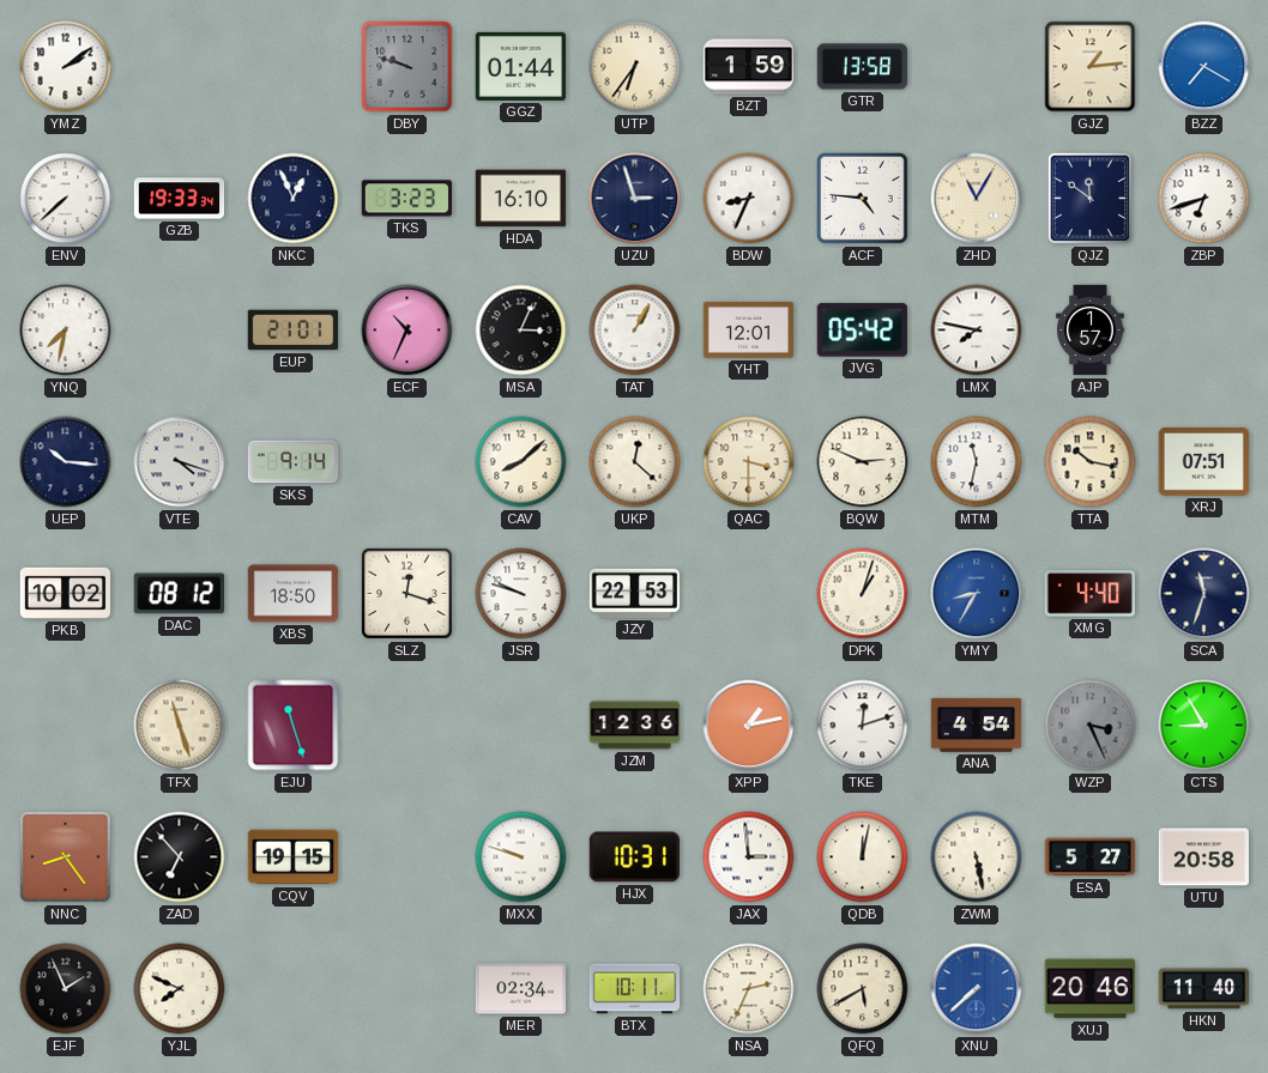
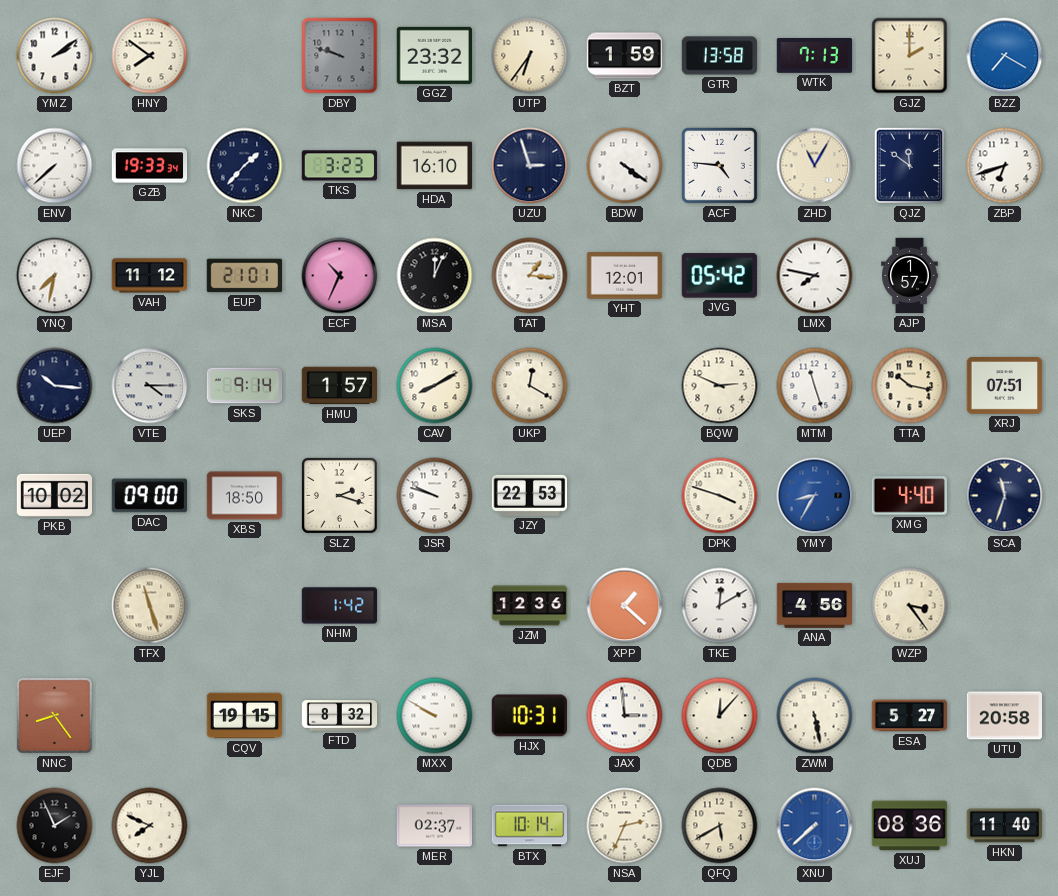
HNY: none -> 7:51
GGZ: 01:44 -> 23:32
WTK: none -> 7:13
GJZ: 1:14 -> 2:00
NKC: 12:56 -> 1:37
BDW: 8:34 -> 4:21
VAH: none -> 11:12
MSA: 3:04 -> 12:04
TAT: 1:05 -> 1:16
VTE: 4:18 -> 4:15
HMU: none -> 1:57
CAV: 8:08 -> 8:10
UKP: 12:22 -> 12:20
QAC: 3:30 -> none
MTM: 11:32 -> 11:27
DAC: 08:12 -> 09:00
SLZ: 12:18 -> 2:18
DPK: 1:03 -> 3:48
EJU: 11:27 -> none
NHM: none -> 1:42
XPP: 1:13 -> 1:22
TKE: 12:12 -> 12:10
ANA: 4:54 -> 4:56
WZP: 3:26 -> 3:24
WZP dial: grey -> cream
CTS: 8:55 -> none
ZAD: 6:53 -> none
FTD: none -> 8:32
MXX: 9:48 -> 9:50
QDB: 12:02 -> 12:07
MER: 02:34 -> 02:37
BTX: 10:11 -> 10:14
XUJ: 20:46 -> 08:36
